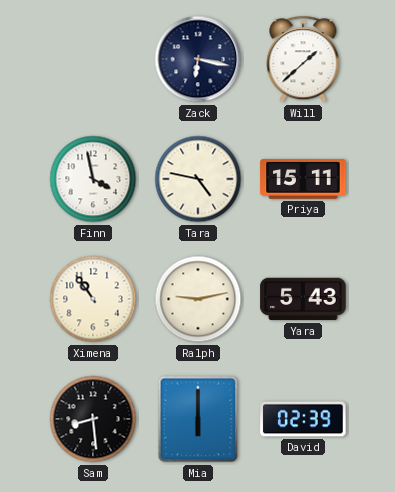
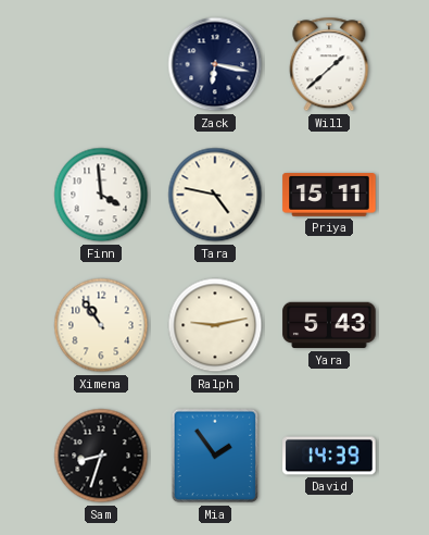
Finn: 3:58 -> 3:59
Sam: 8:29 -> 8:33
Mia: 6:00 -> 1:54
David: 02:39 -> 14:39
